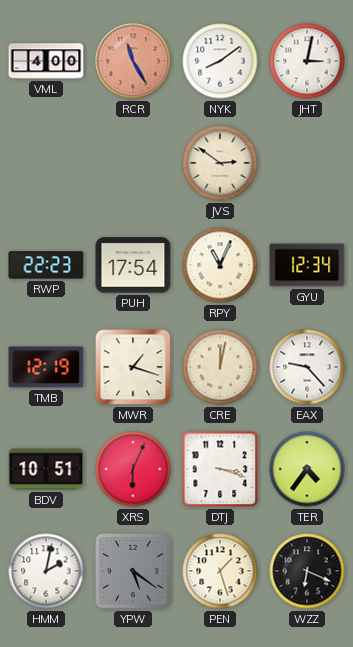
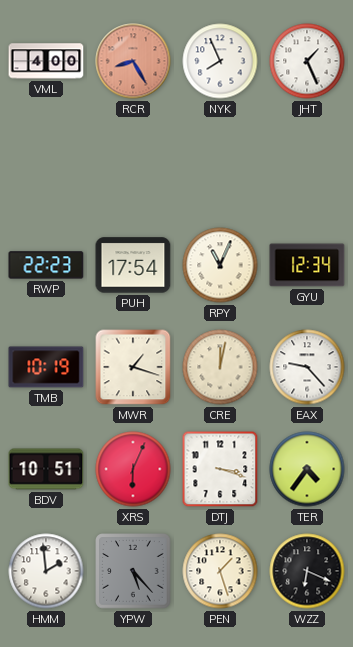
RCR: 11:25 -> 8:25
NYK: 8:09 -> 7:56
JHT: 3:02 -> 1:26
JVS: 2:51 -> none
TMB: 12:19 -> 10:19
HMM: 2:02 -> 1:59
YPW: 5:21 -> 5:23
